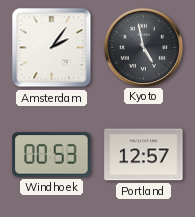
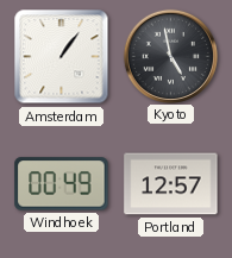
Amsterdam: 2:06 -> 1:06
Windhoek: 00:53 -> 00:49
